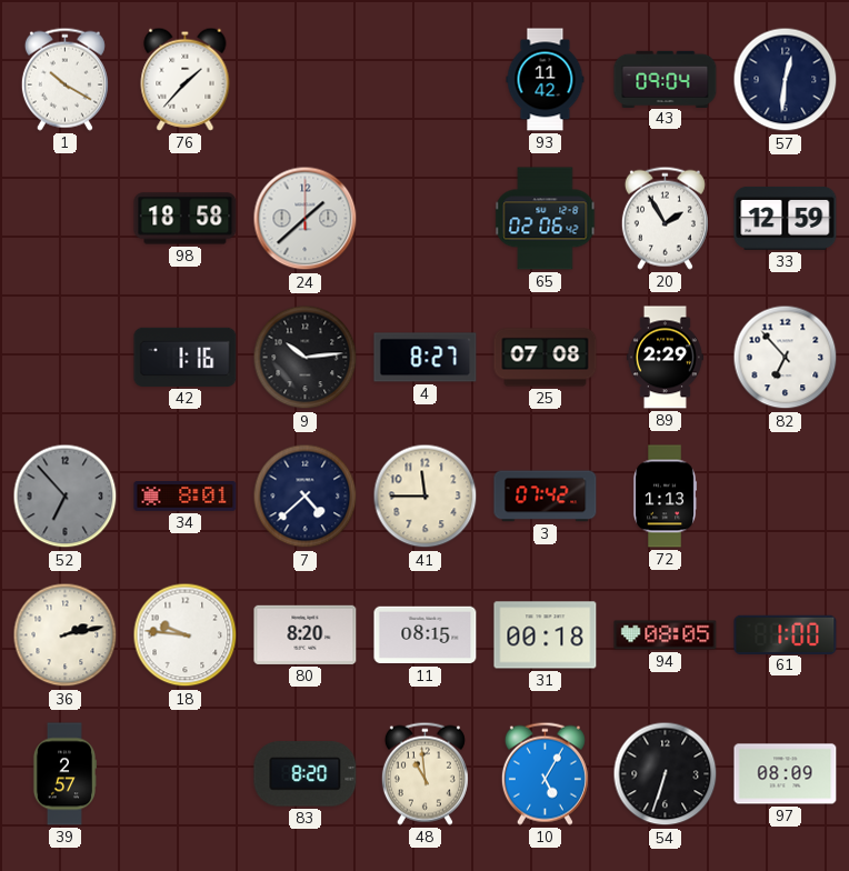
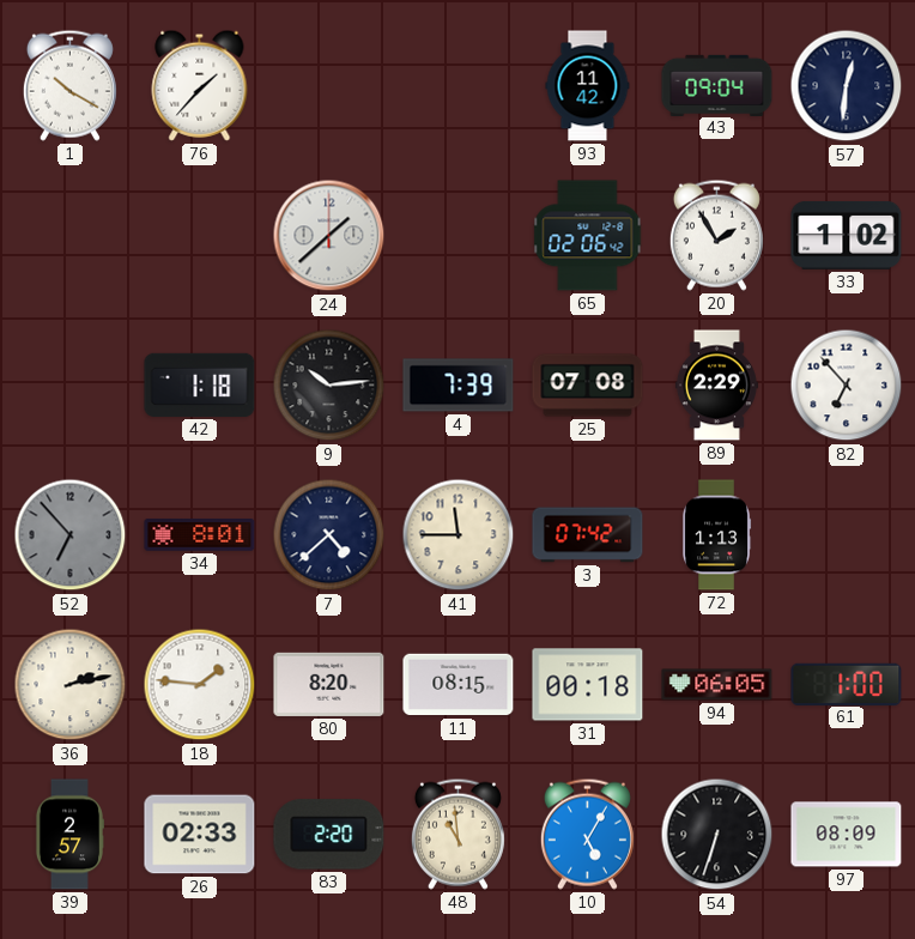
98: 18:58 -> none
33: 12:59 -> 1:02
42: 1:16 -> 1:18
4: 8:27 -> 7:39
18: 9:46 -> 1:46
94: 08:05 -> 06:05
26: none -> 02:33
83: 8:20 -> 2:20
